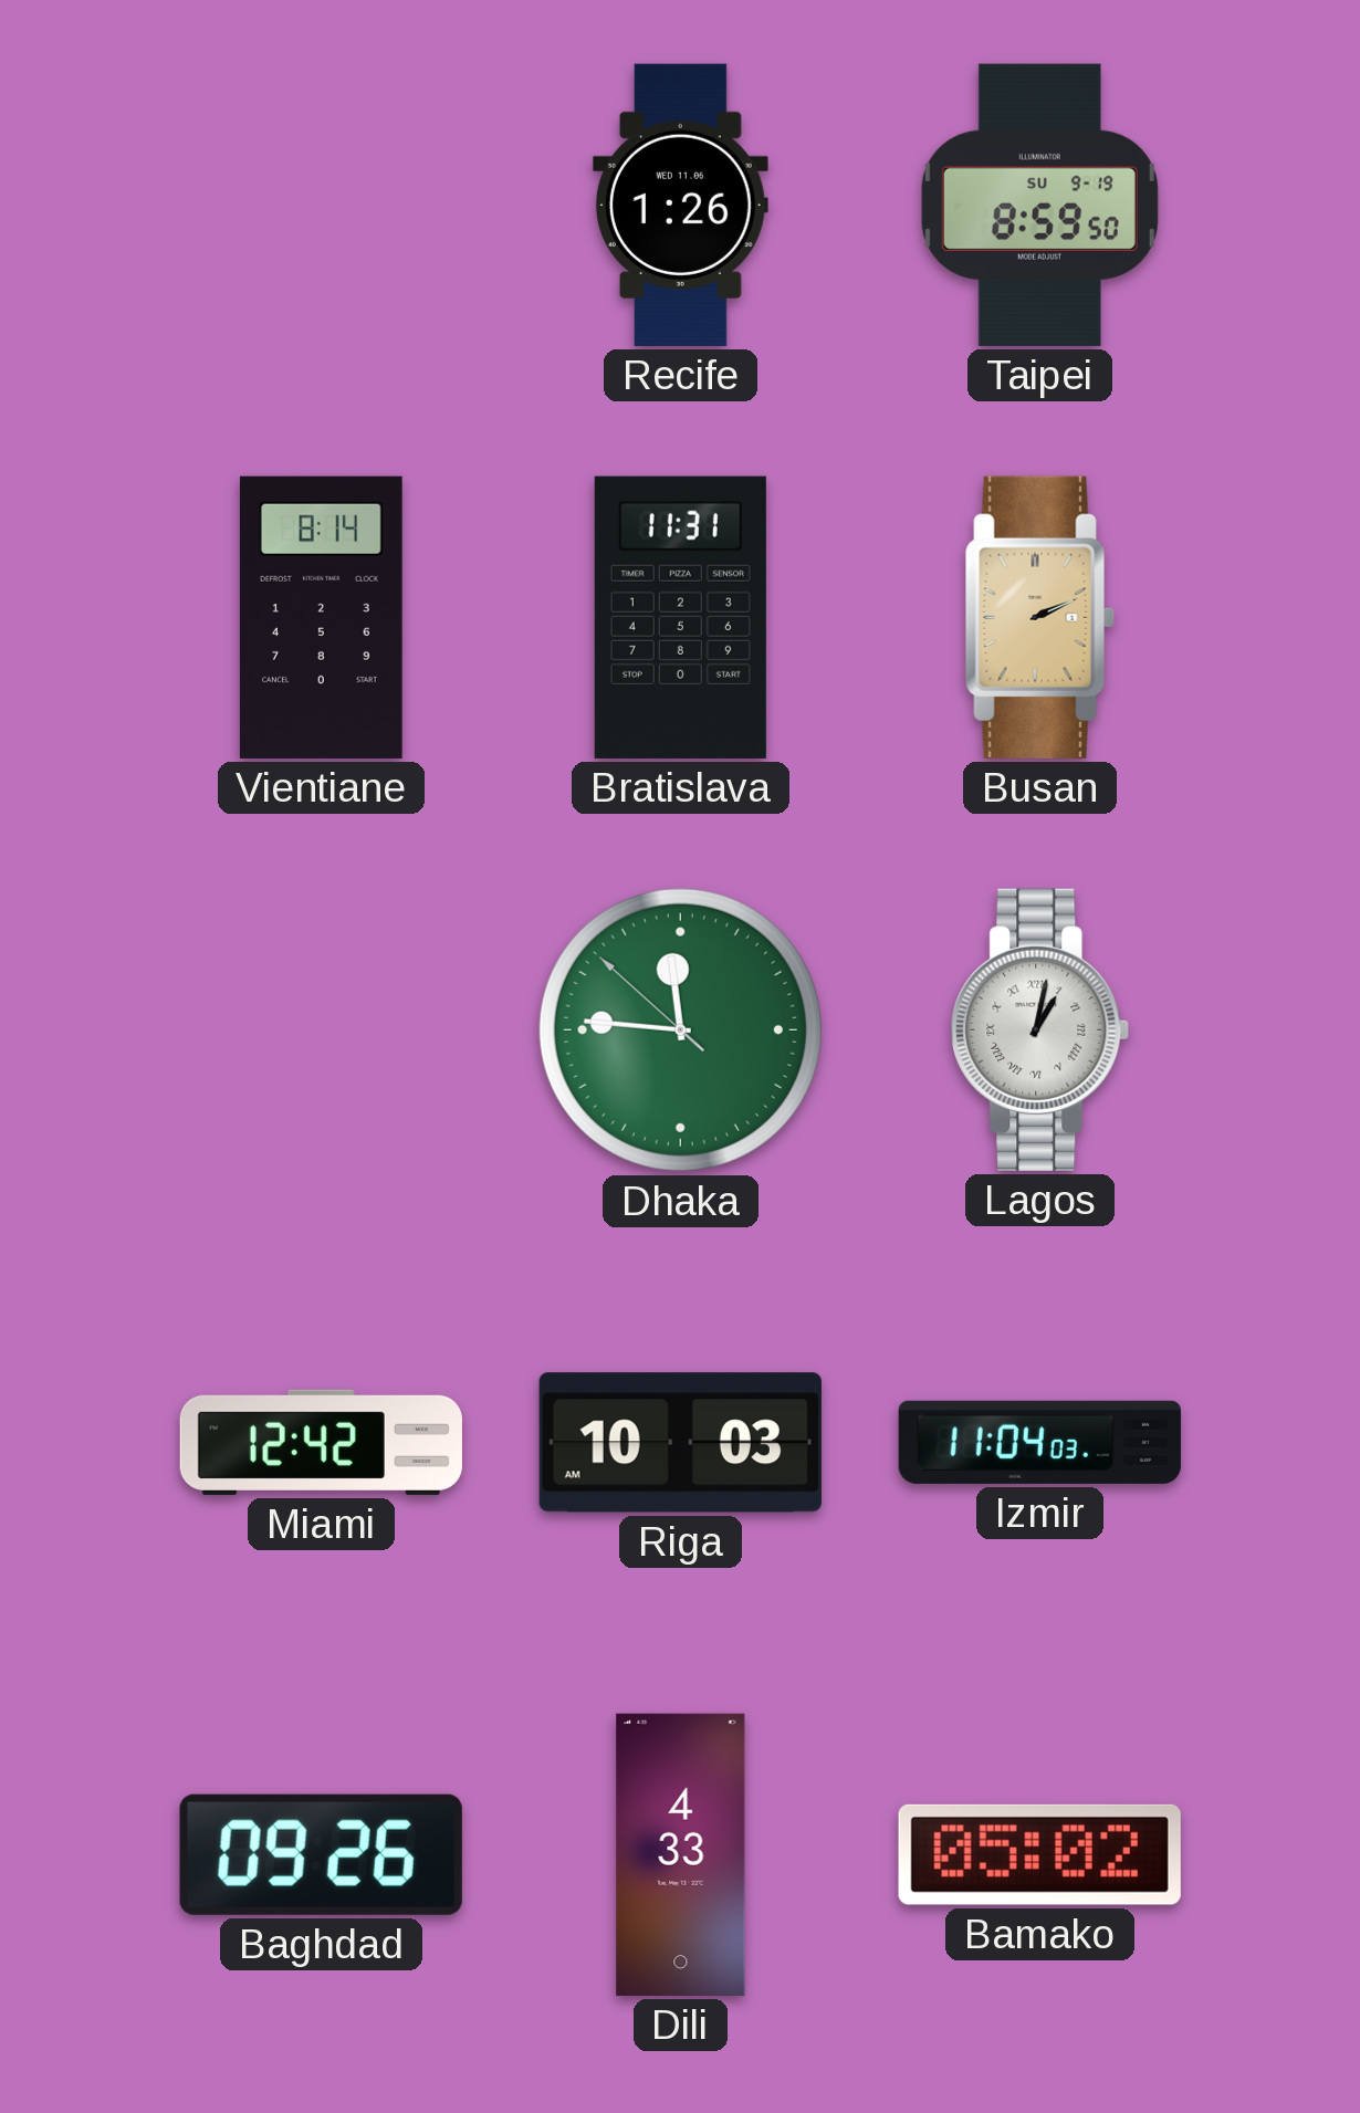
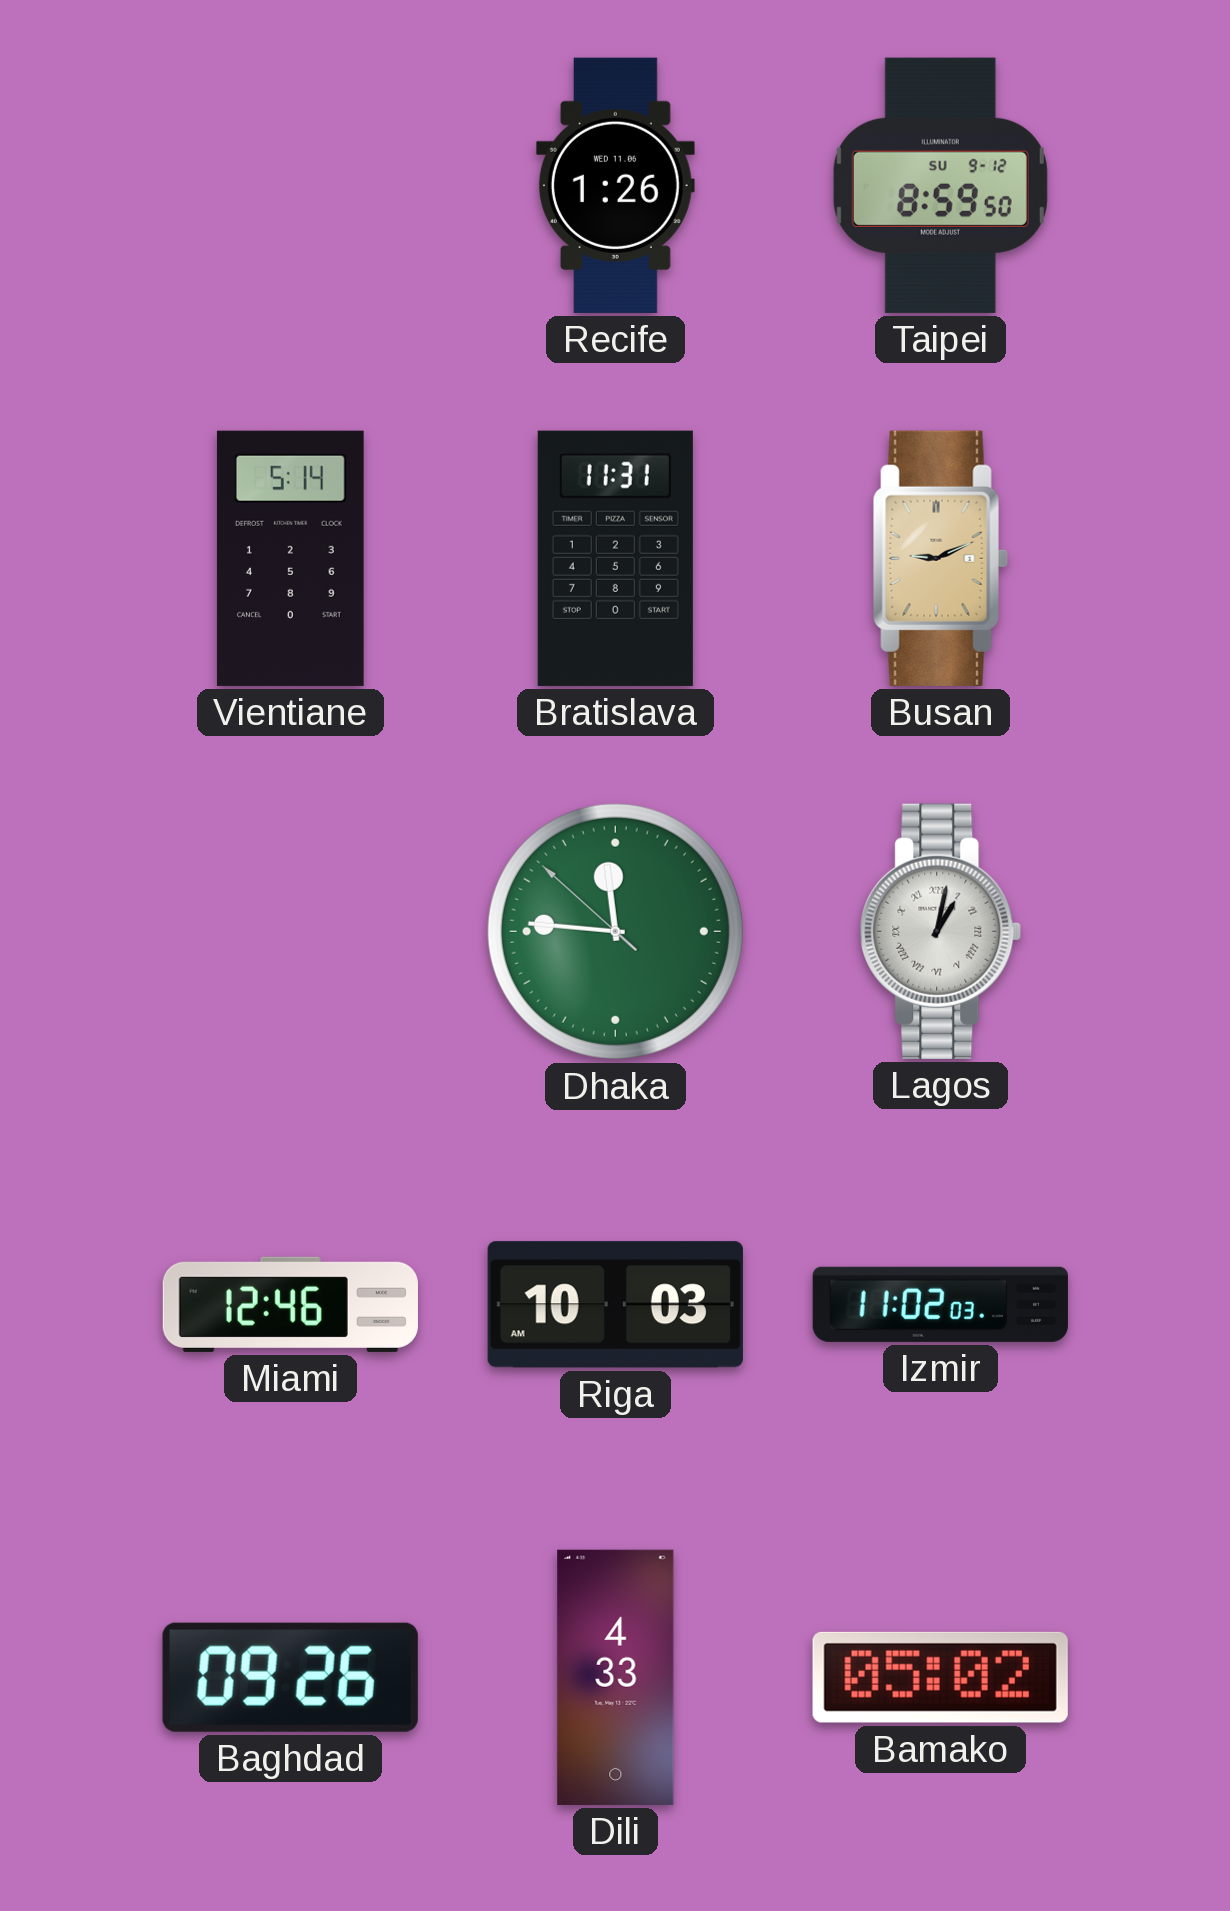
Taipei date: SU 9-19 -> SU 9-12
Vientiane: 8:14 -> 5:14
Busan: 2:11 -> 9:11
Miami: 12:42 -> 12:46
Izmir: 11:04 -> 11:02
